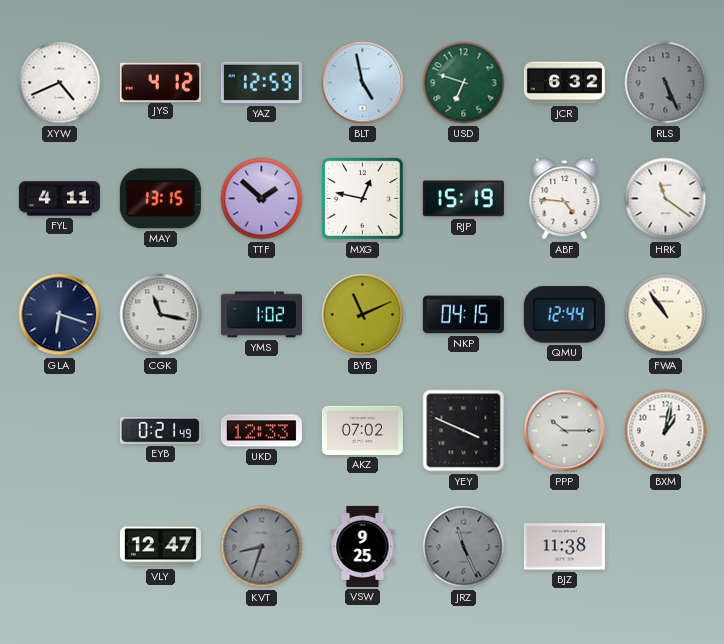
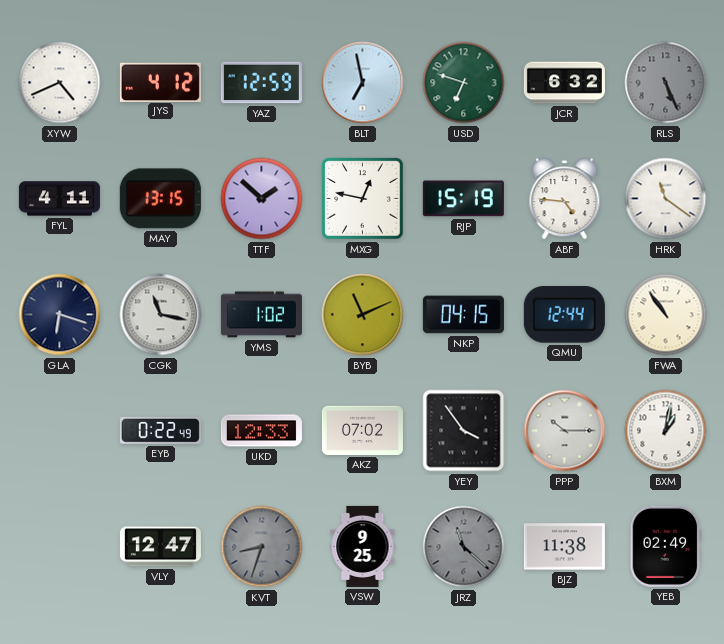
BLT: 4:58 -> 6:58
EYB: 0:21 -> 0:22
YEY: 3:49 -> 3:54
JRZ: 11:26 -> 11:22
YEB: none -> 02:49
